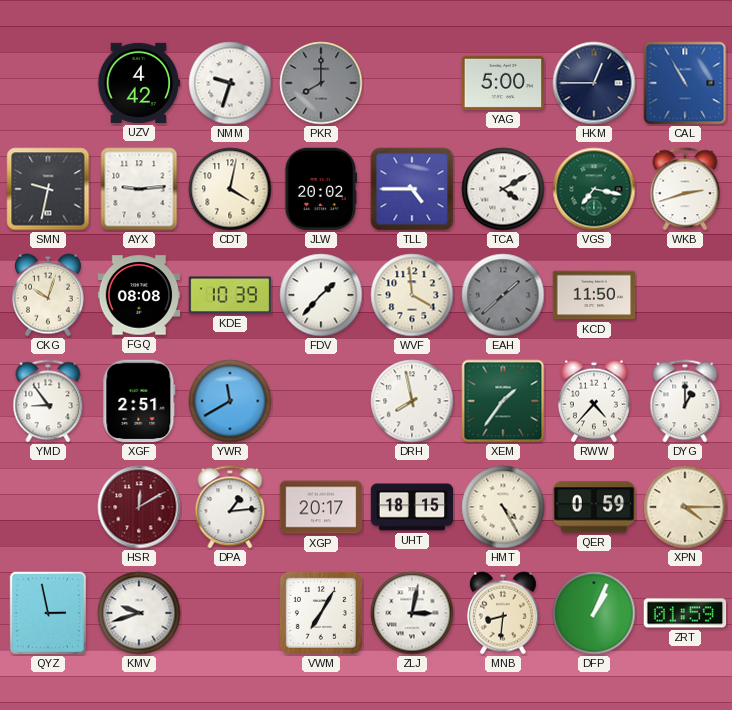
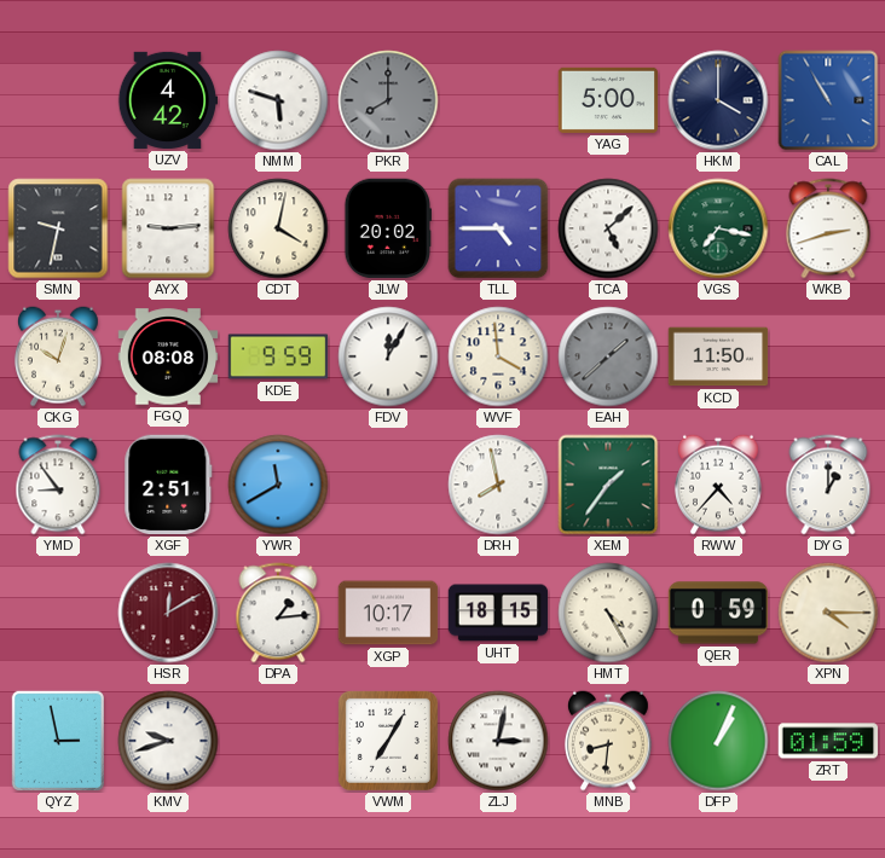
NMM: 9:33 -> 5:48
HKM: 12:45 -> 4:00
TCA: 4:10 -> 5:08
KDE: 10:39 -> 9:59
FDV: 1:37 -> 12:05
XGP: 20:17 -> 10:17
